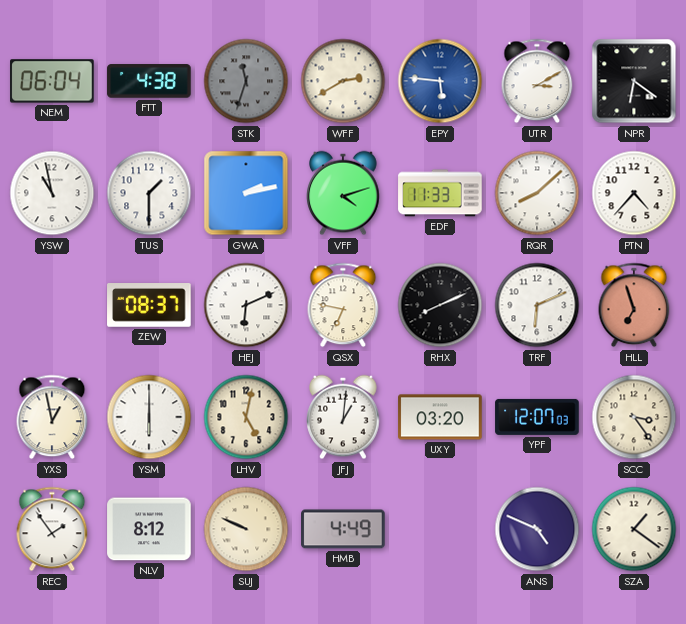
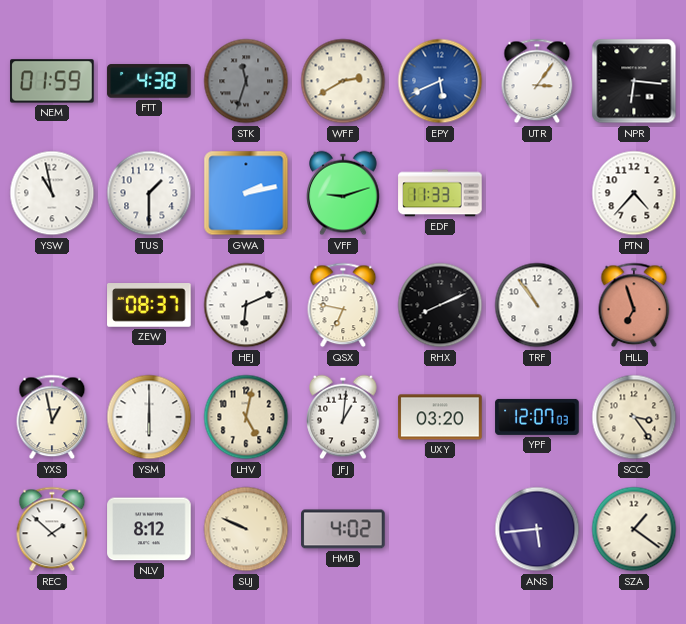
NEM: 06:04 -> 01:59
EPY: 5:46 -> 5:41
UTR: 3:10 -> 3:06
NPR: 6:21 -> 6:16
VFF: 4:12 -> 9:12
RQR: 8:08 -> none
TRF: 6:11 -> 10:54
REC: 1:54 -> 1:52
HMB: 4:49 -> 4:02
ANS: 4:49 -> 5:44
